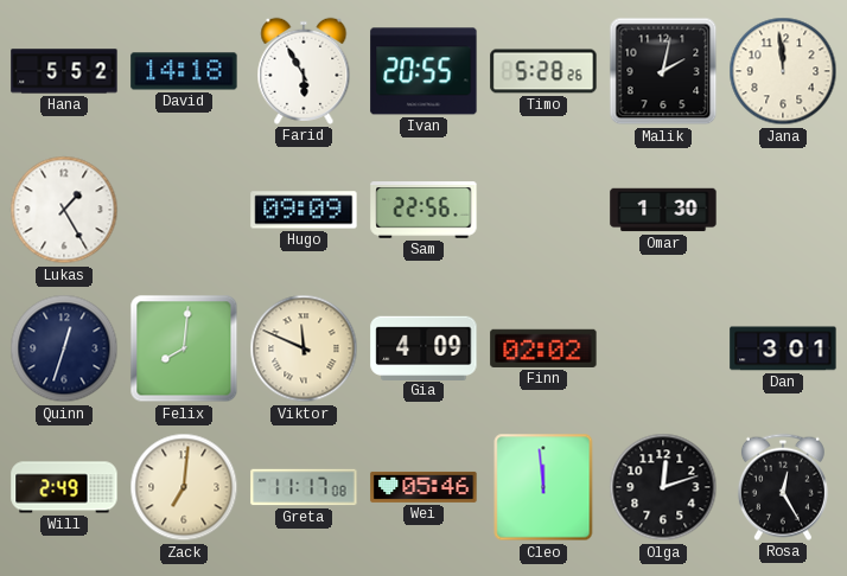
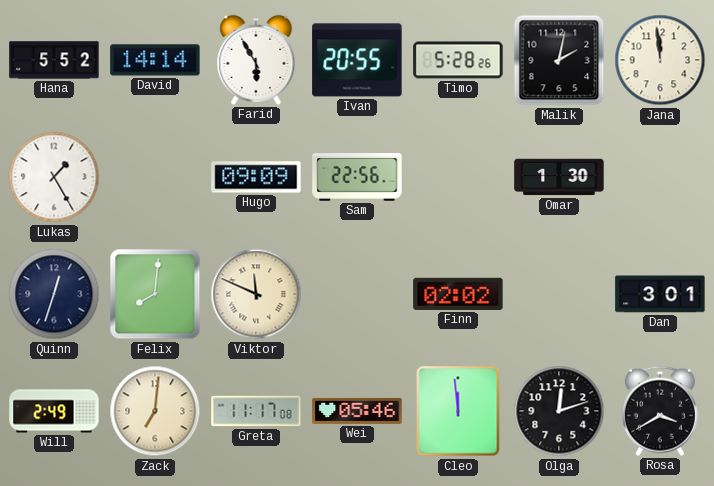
David: 14:18 -> 14:14
Gia: 4:09 -> none
Rosa: 12:25 -> 3:40
